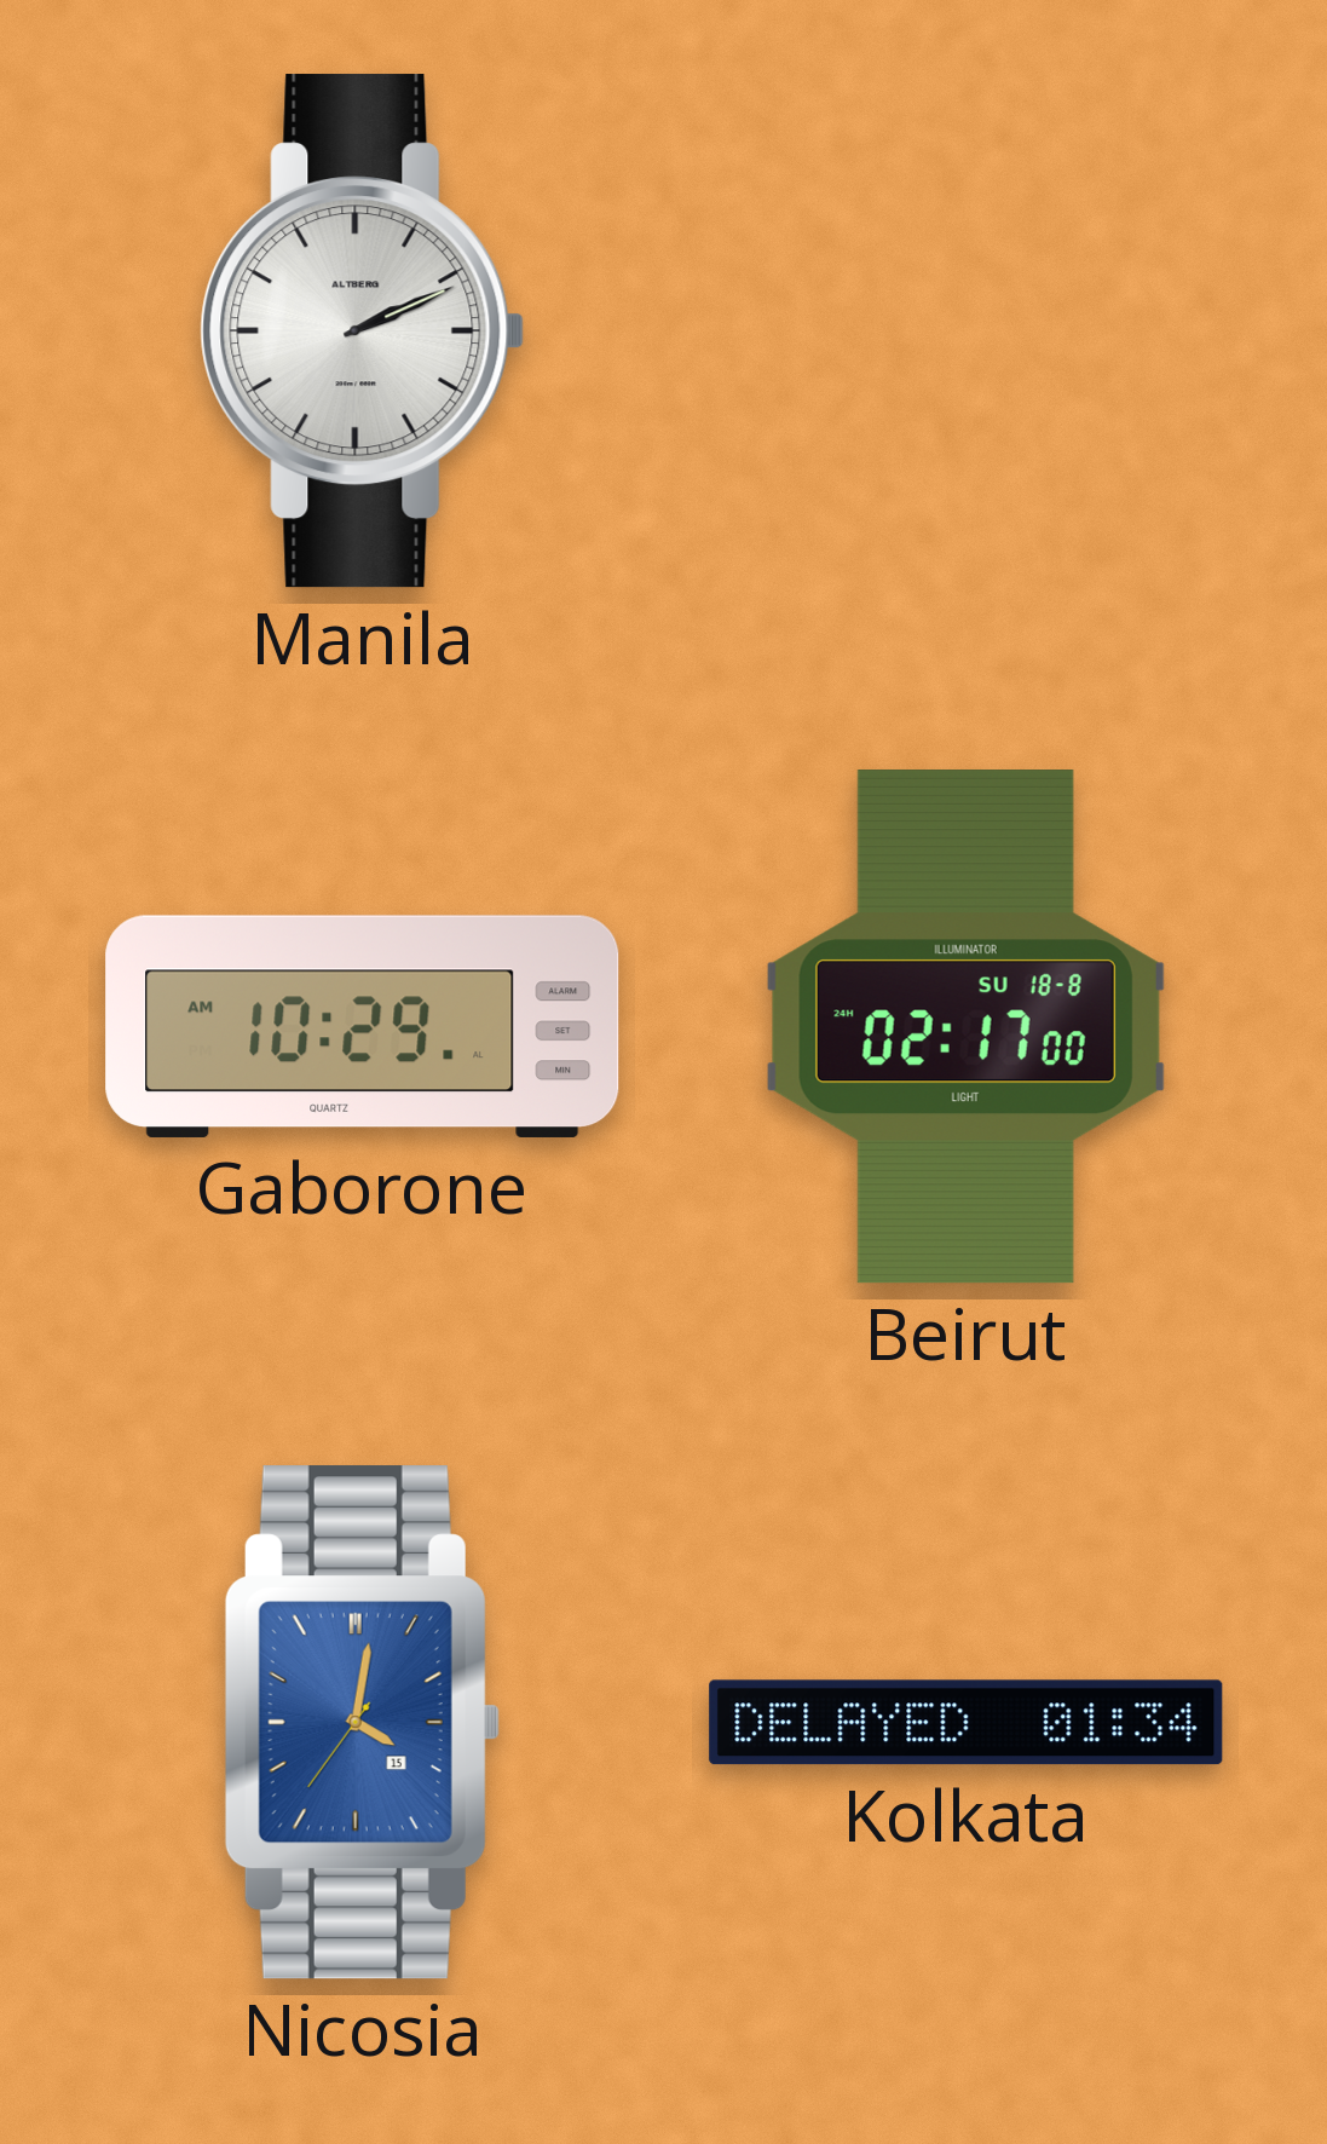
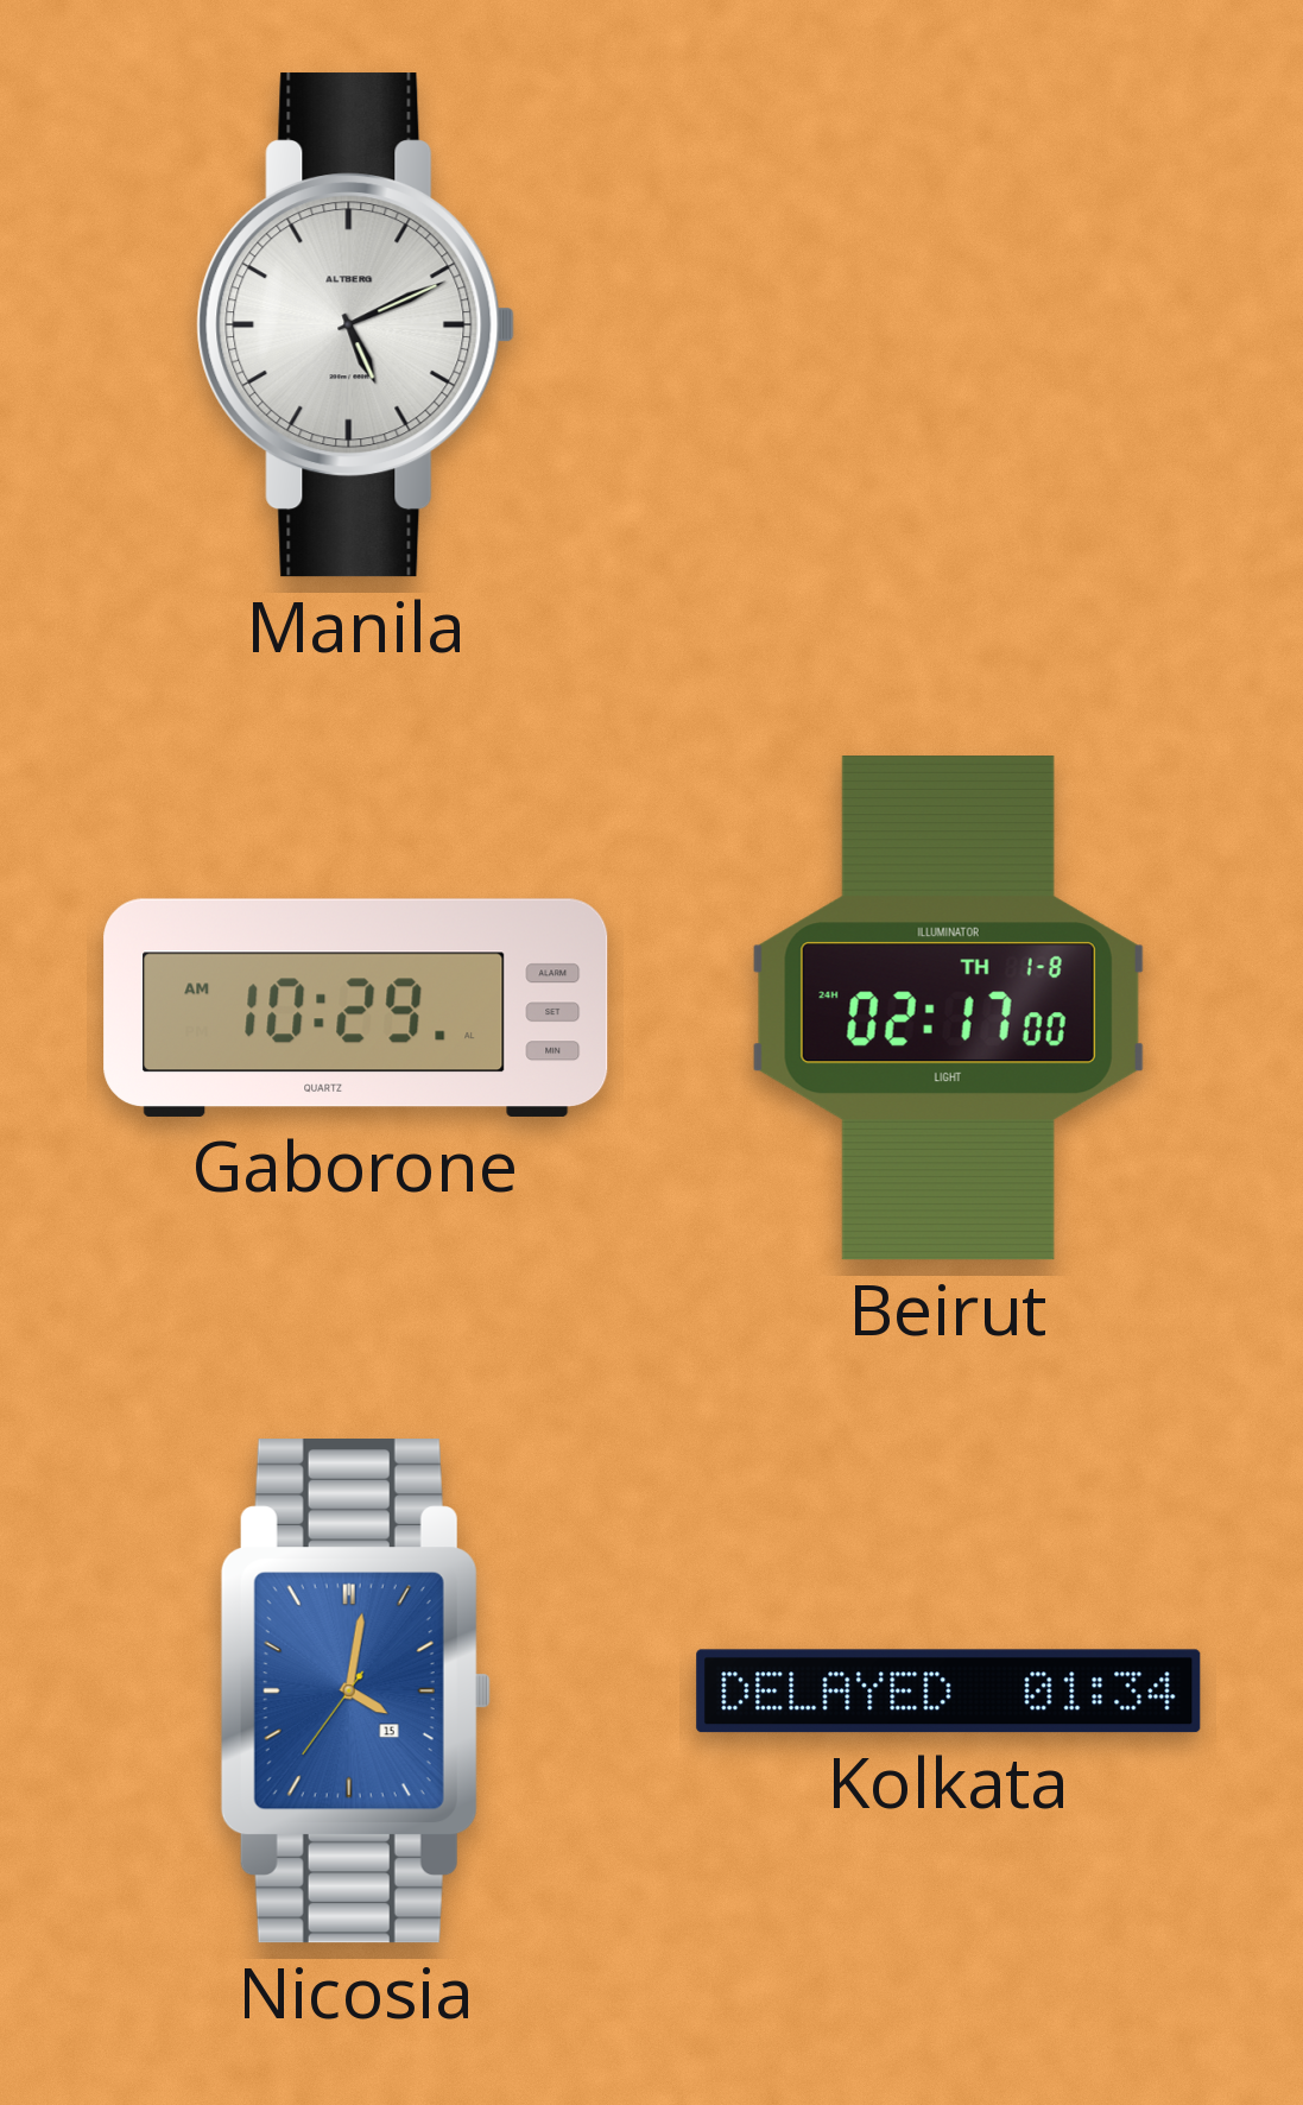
Manila: 2:11 -> 5:11
Beirut date: SU 18-8 -> TH 1-8
